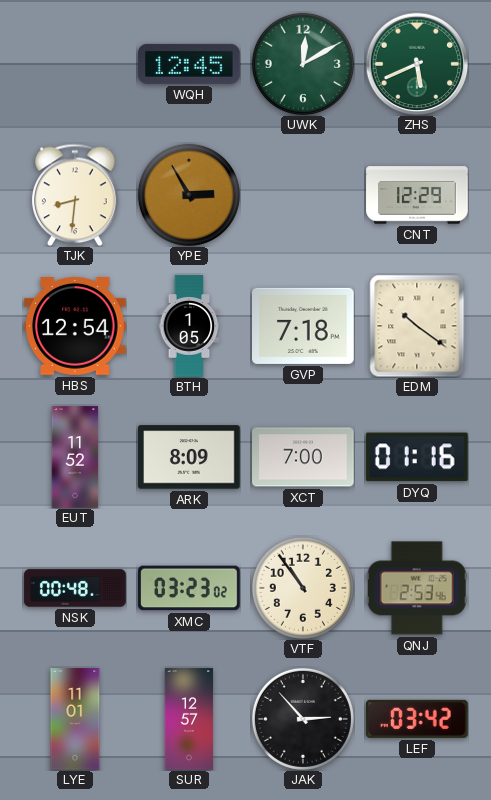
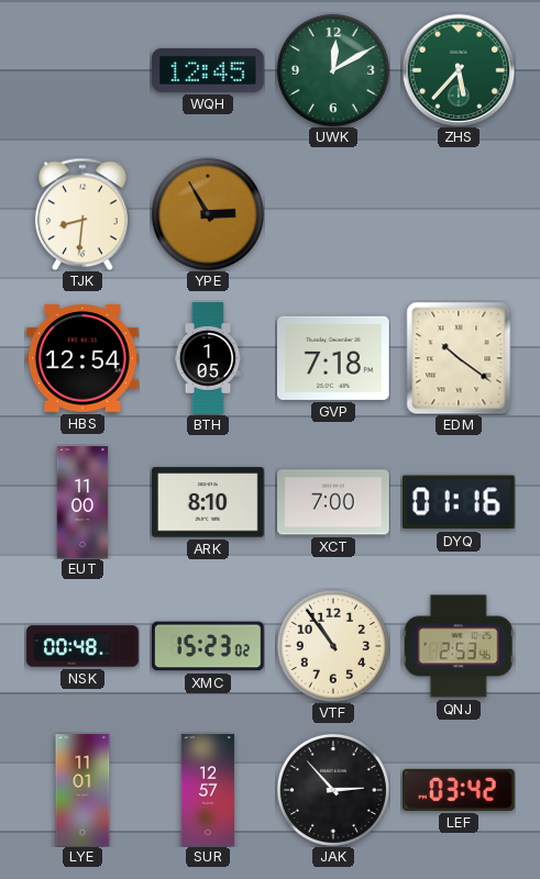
ZHS: 5:41 -> 5:37
CNT: 12:29 -> none
EUT: 11:52 -> 11:00
ARK: 8:09 -> 8:10
XMC: 03:23 -> 15:23
